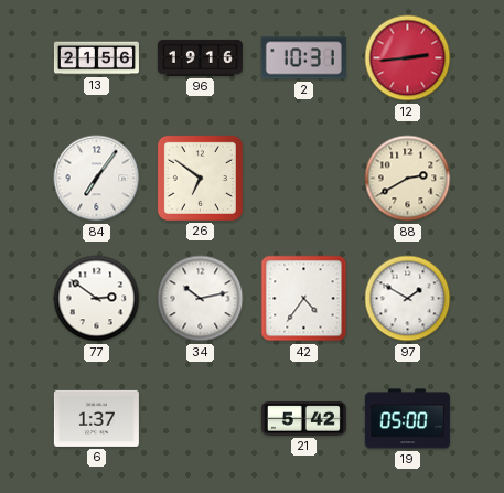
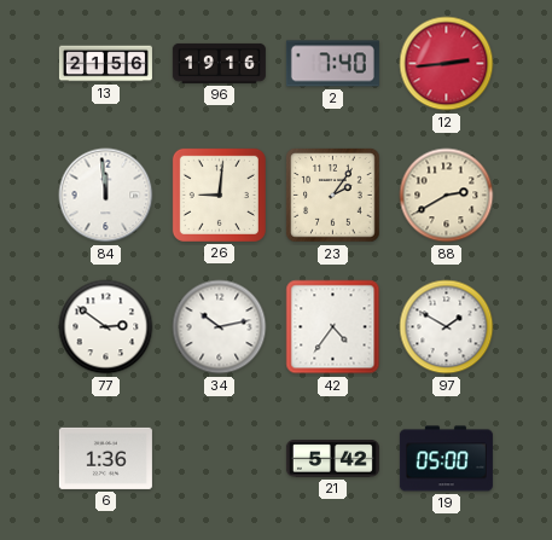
2: 10:31 -> 7:40
84: 7:06 -> 11:59
26: 6:51 -> 9:01
23: none -> 2:06
6: 1:37 -> 1:36
